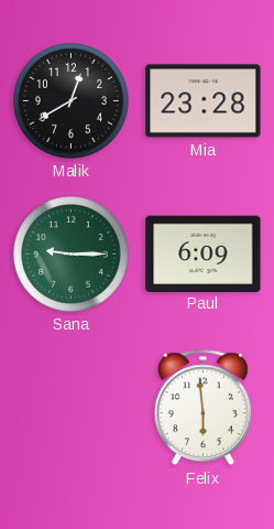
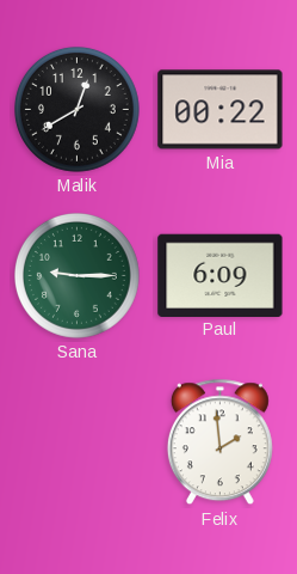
Mia: 23:28 -> 00:22
Felix: 5:59 -> 1:59
